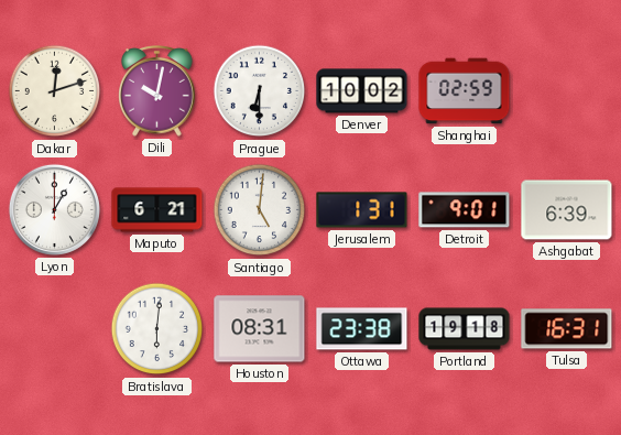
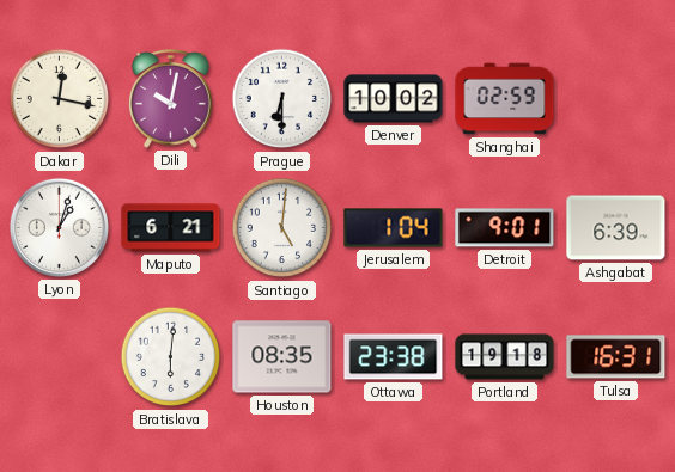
Dakar: 12:12 -> 12:17
Lyon: 1:00 -> 1:03
Jerusalem: 1:31 -> 1:04
Houston: 08:31 -> 08:35
